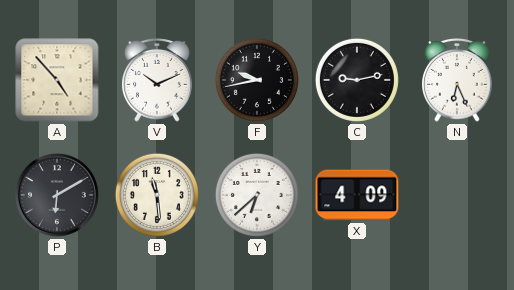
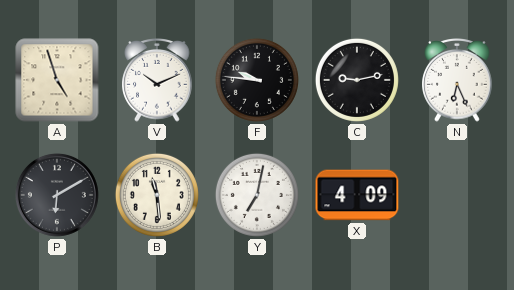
A: 4:53 -> 4:57
F: 9:43 -> 9:46
Y: 6:38 -> 7:02
